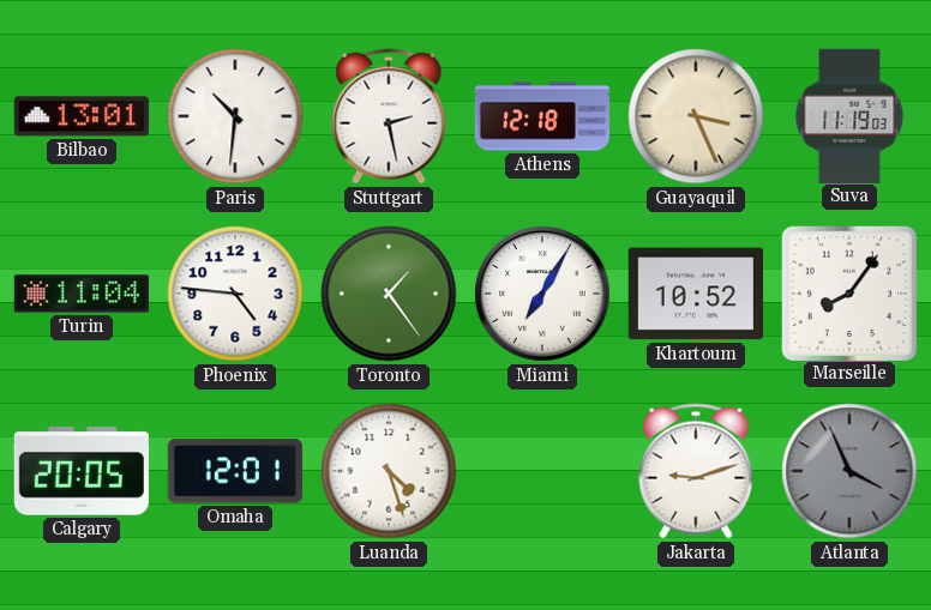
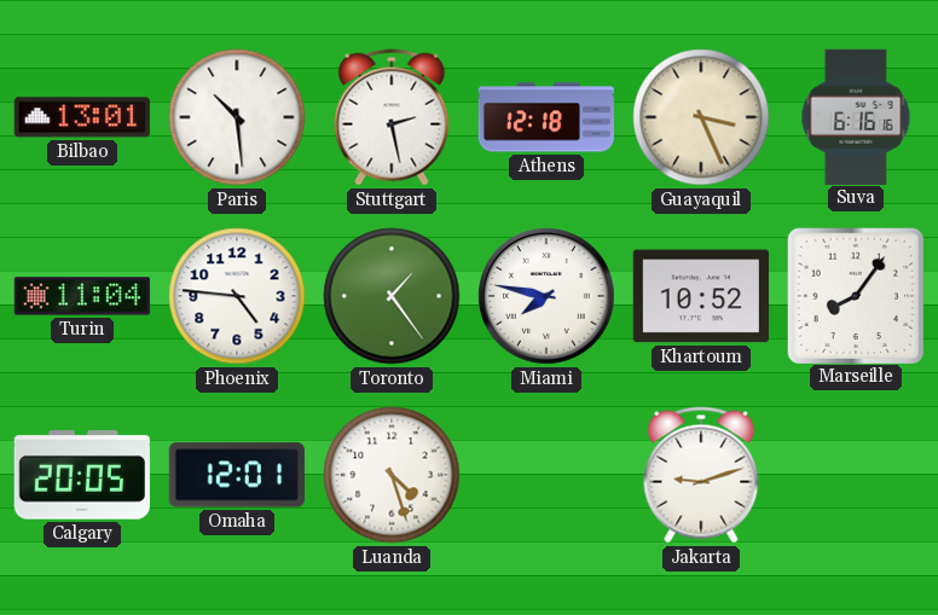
Paris: 10:31 -> 10:29
Suva: 11:19 -> 6:16
Miami: 7:05 -> 7:47
Atlanta: 3:56 -> none
